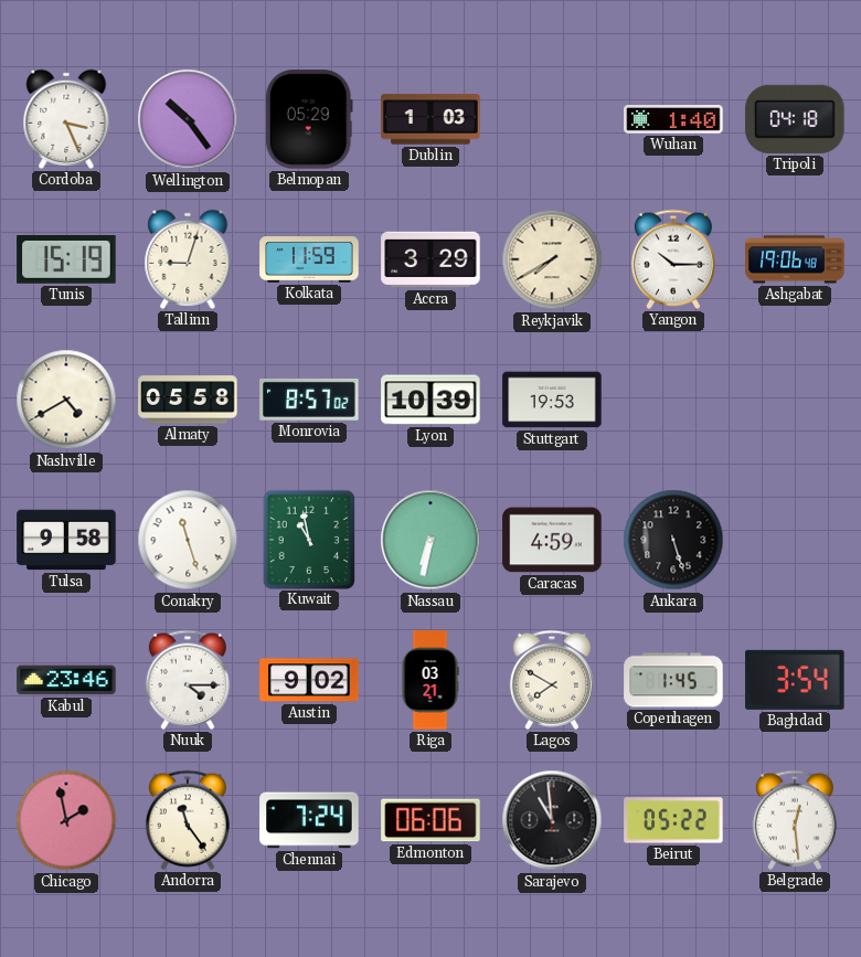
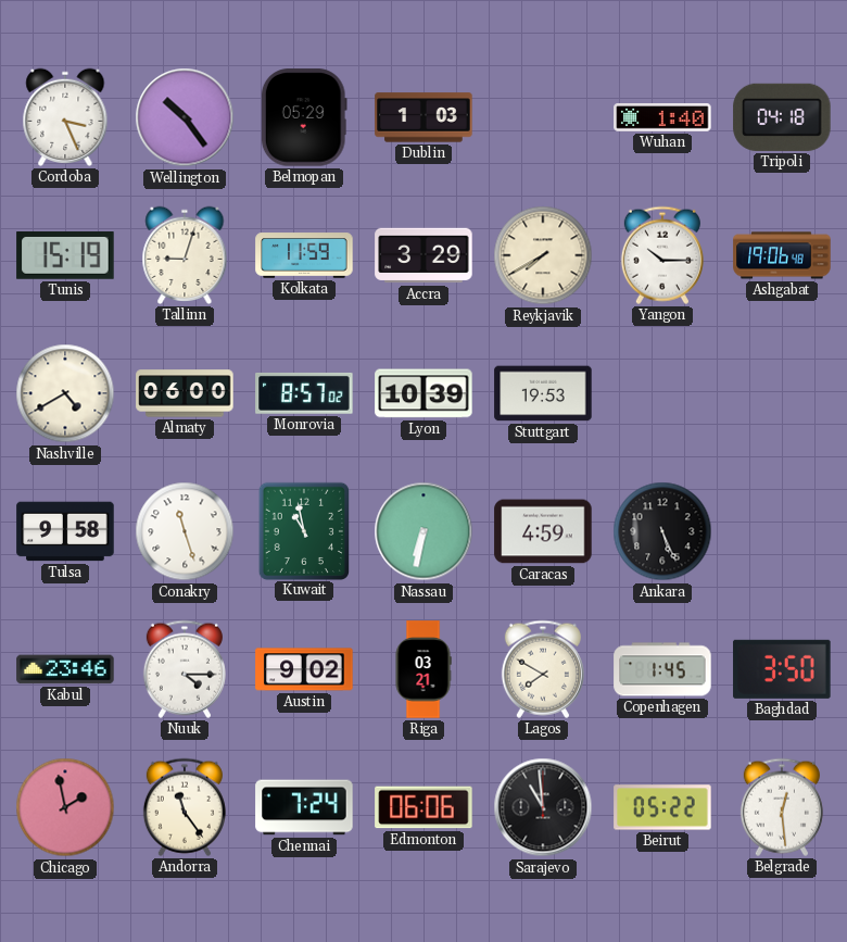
Almaty: 05:58 -> 06:00
Ankara: 5:27 -> 5:26
Baghdad: 3:54 -> 3:50
